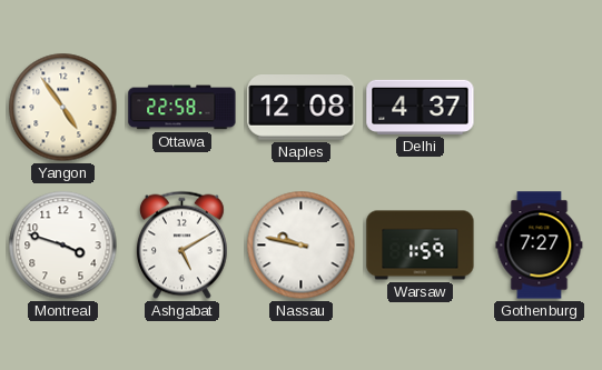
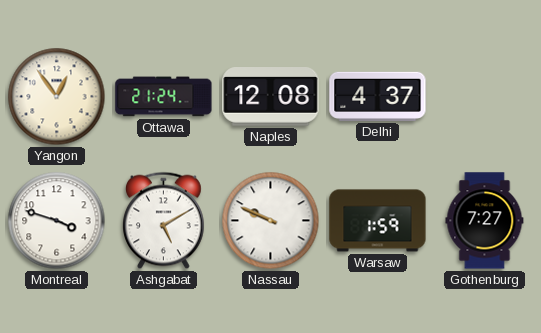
Yangon: 4:54 -> 12:54
Ottawa: 22:58 -> 21:24
Nassau: 9:47 -> 9:49
